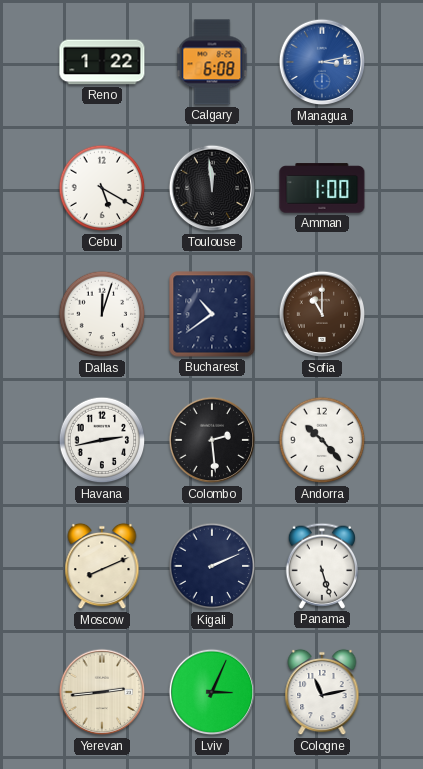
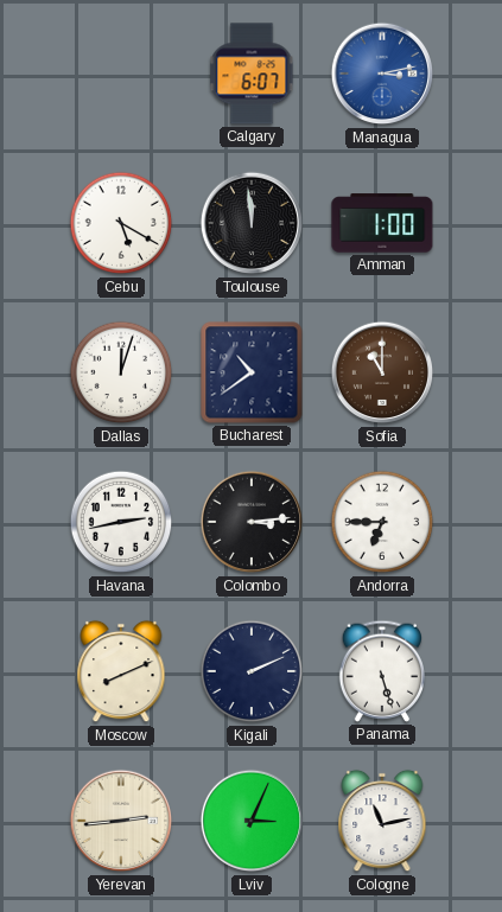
Reno: 1:22 -> none
Calgary: 6:08 -> 6:07
Colombo: 2:29 -> 3:14
Andorra: 10:23 -> 6:45
